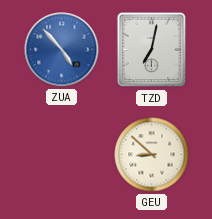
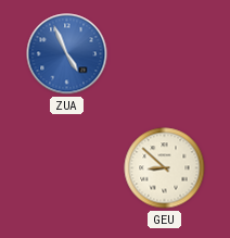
ZUA: 4:53 -> 4:56
TZD: 7:02 -> none
